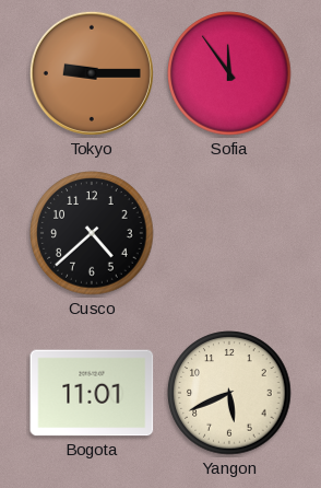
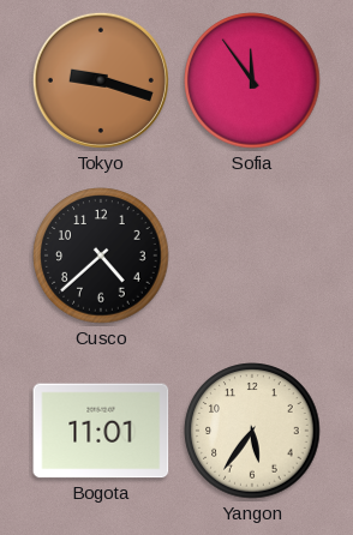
Tokyo: 9:15 -> 9:18
Yangon: 5:41 -> 5:36
